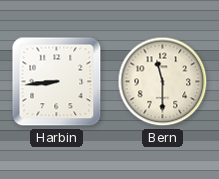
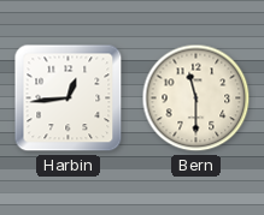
Harbin: 8:44 -> 12:44
